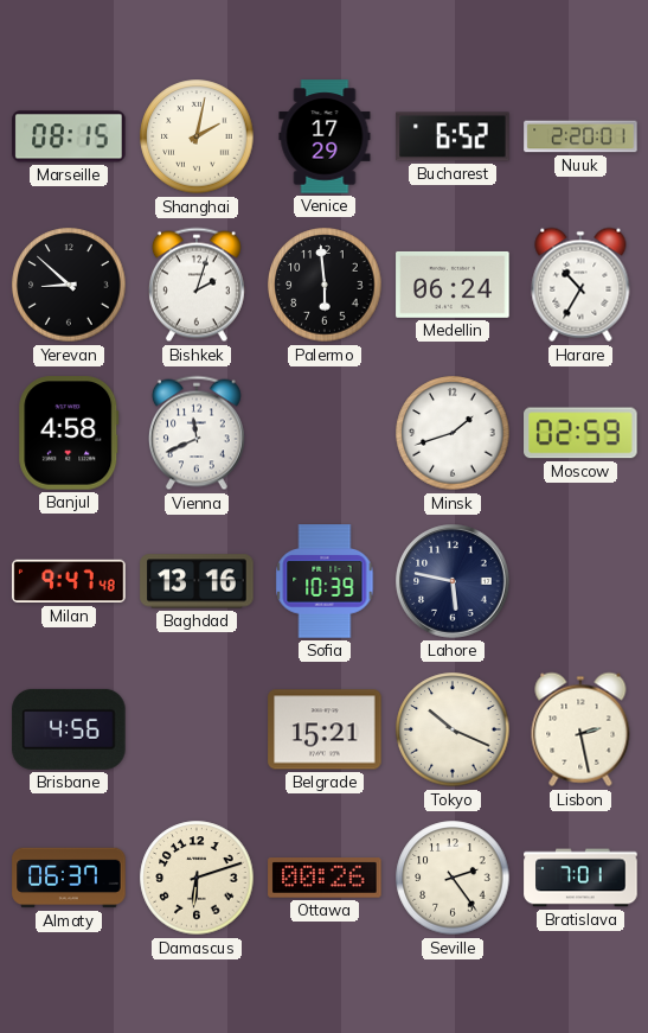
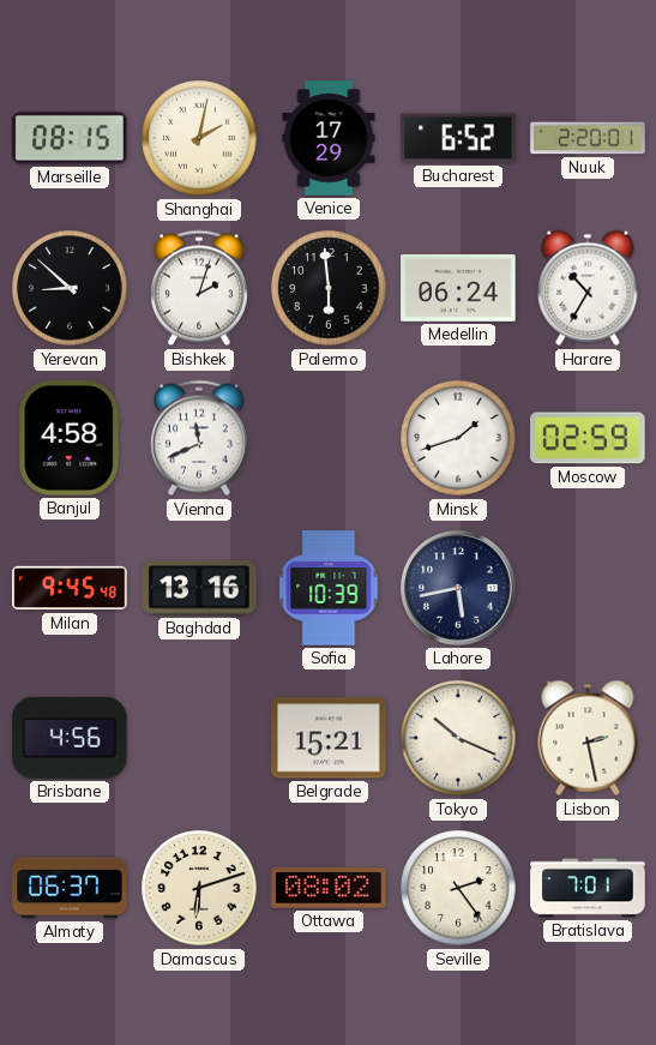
Milan: 9:47 -> 9:45
Lahore: 5:47 -> 5:43
Ottawa: 00:26 -> 08:02
